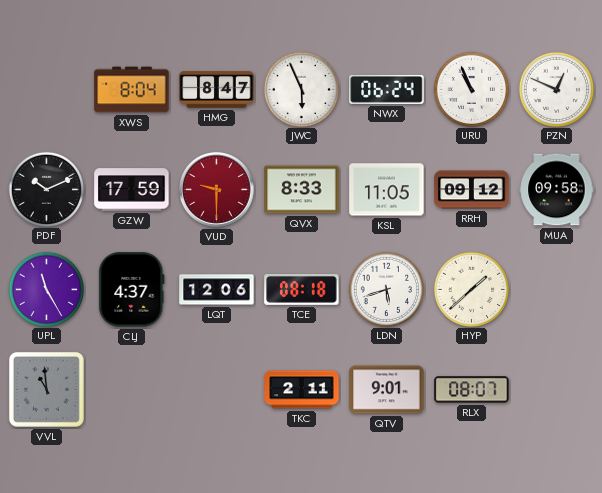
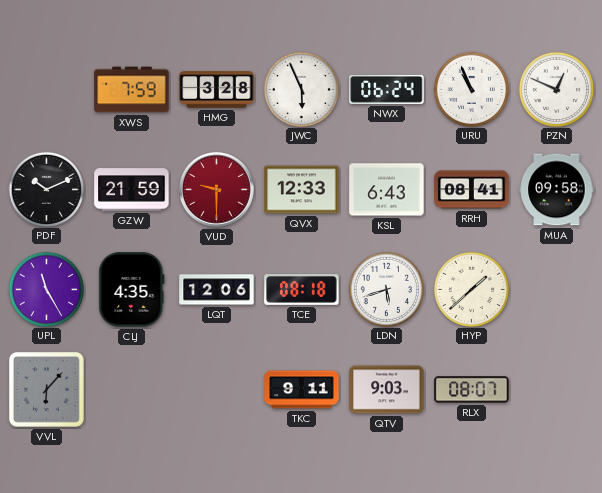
XWS: 8:04 -> 7:59
HMG: 8:47 -> 3:28
GZW: 17:59 -> 21:59
QVX: 8:33 -> 12:33
KSL: 11:05 -> 6:43
RRH: 09:12 -> 08:41
CLJ: 4:37 -> 4:35
VVL: 10:59 -> 6:07
TKC: 2:11 -> 9:11
QTV: 9:01 -> 9:03
